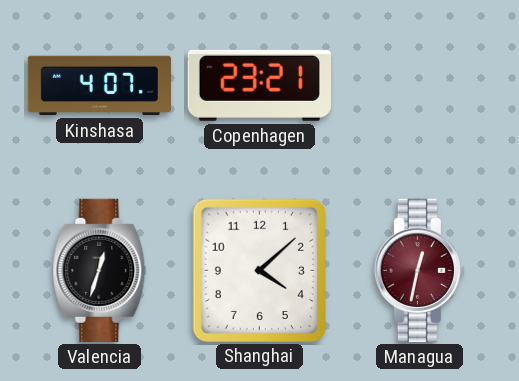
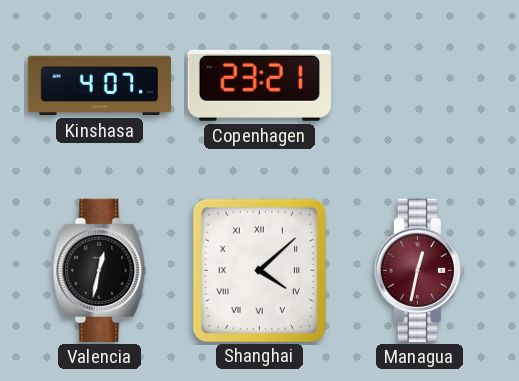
Valencia: 12:33 -> 12:32
Shanghai numerals: Arabic -> Roman
